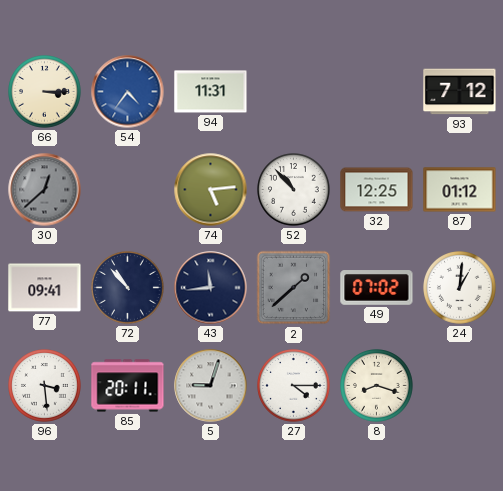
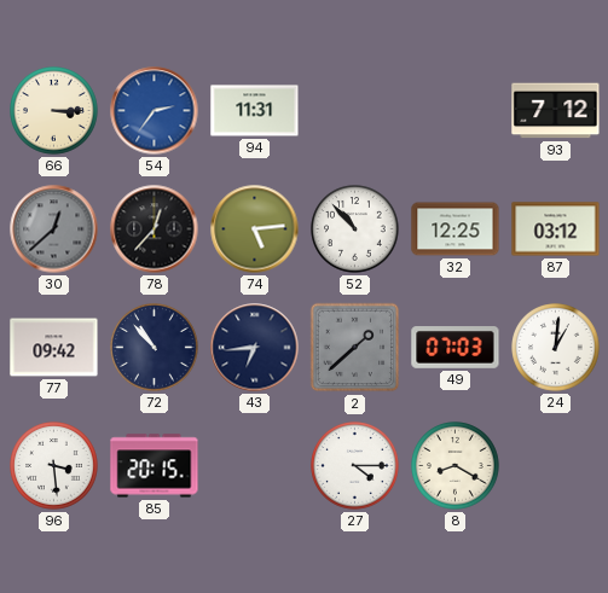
54: 4:36 -> 2:36
78: none -> 12:37
87: 01:12 -> 03:12
77: 09:41 -> 09:42
43: 11:44 -> 6:44
49: 07:02 -> 07:03
85: 20:11 -> 20:15
5: 9:03 -> none
8: 8:18 -> 8:20
